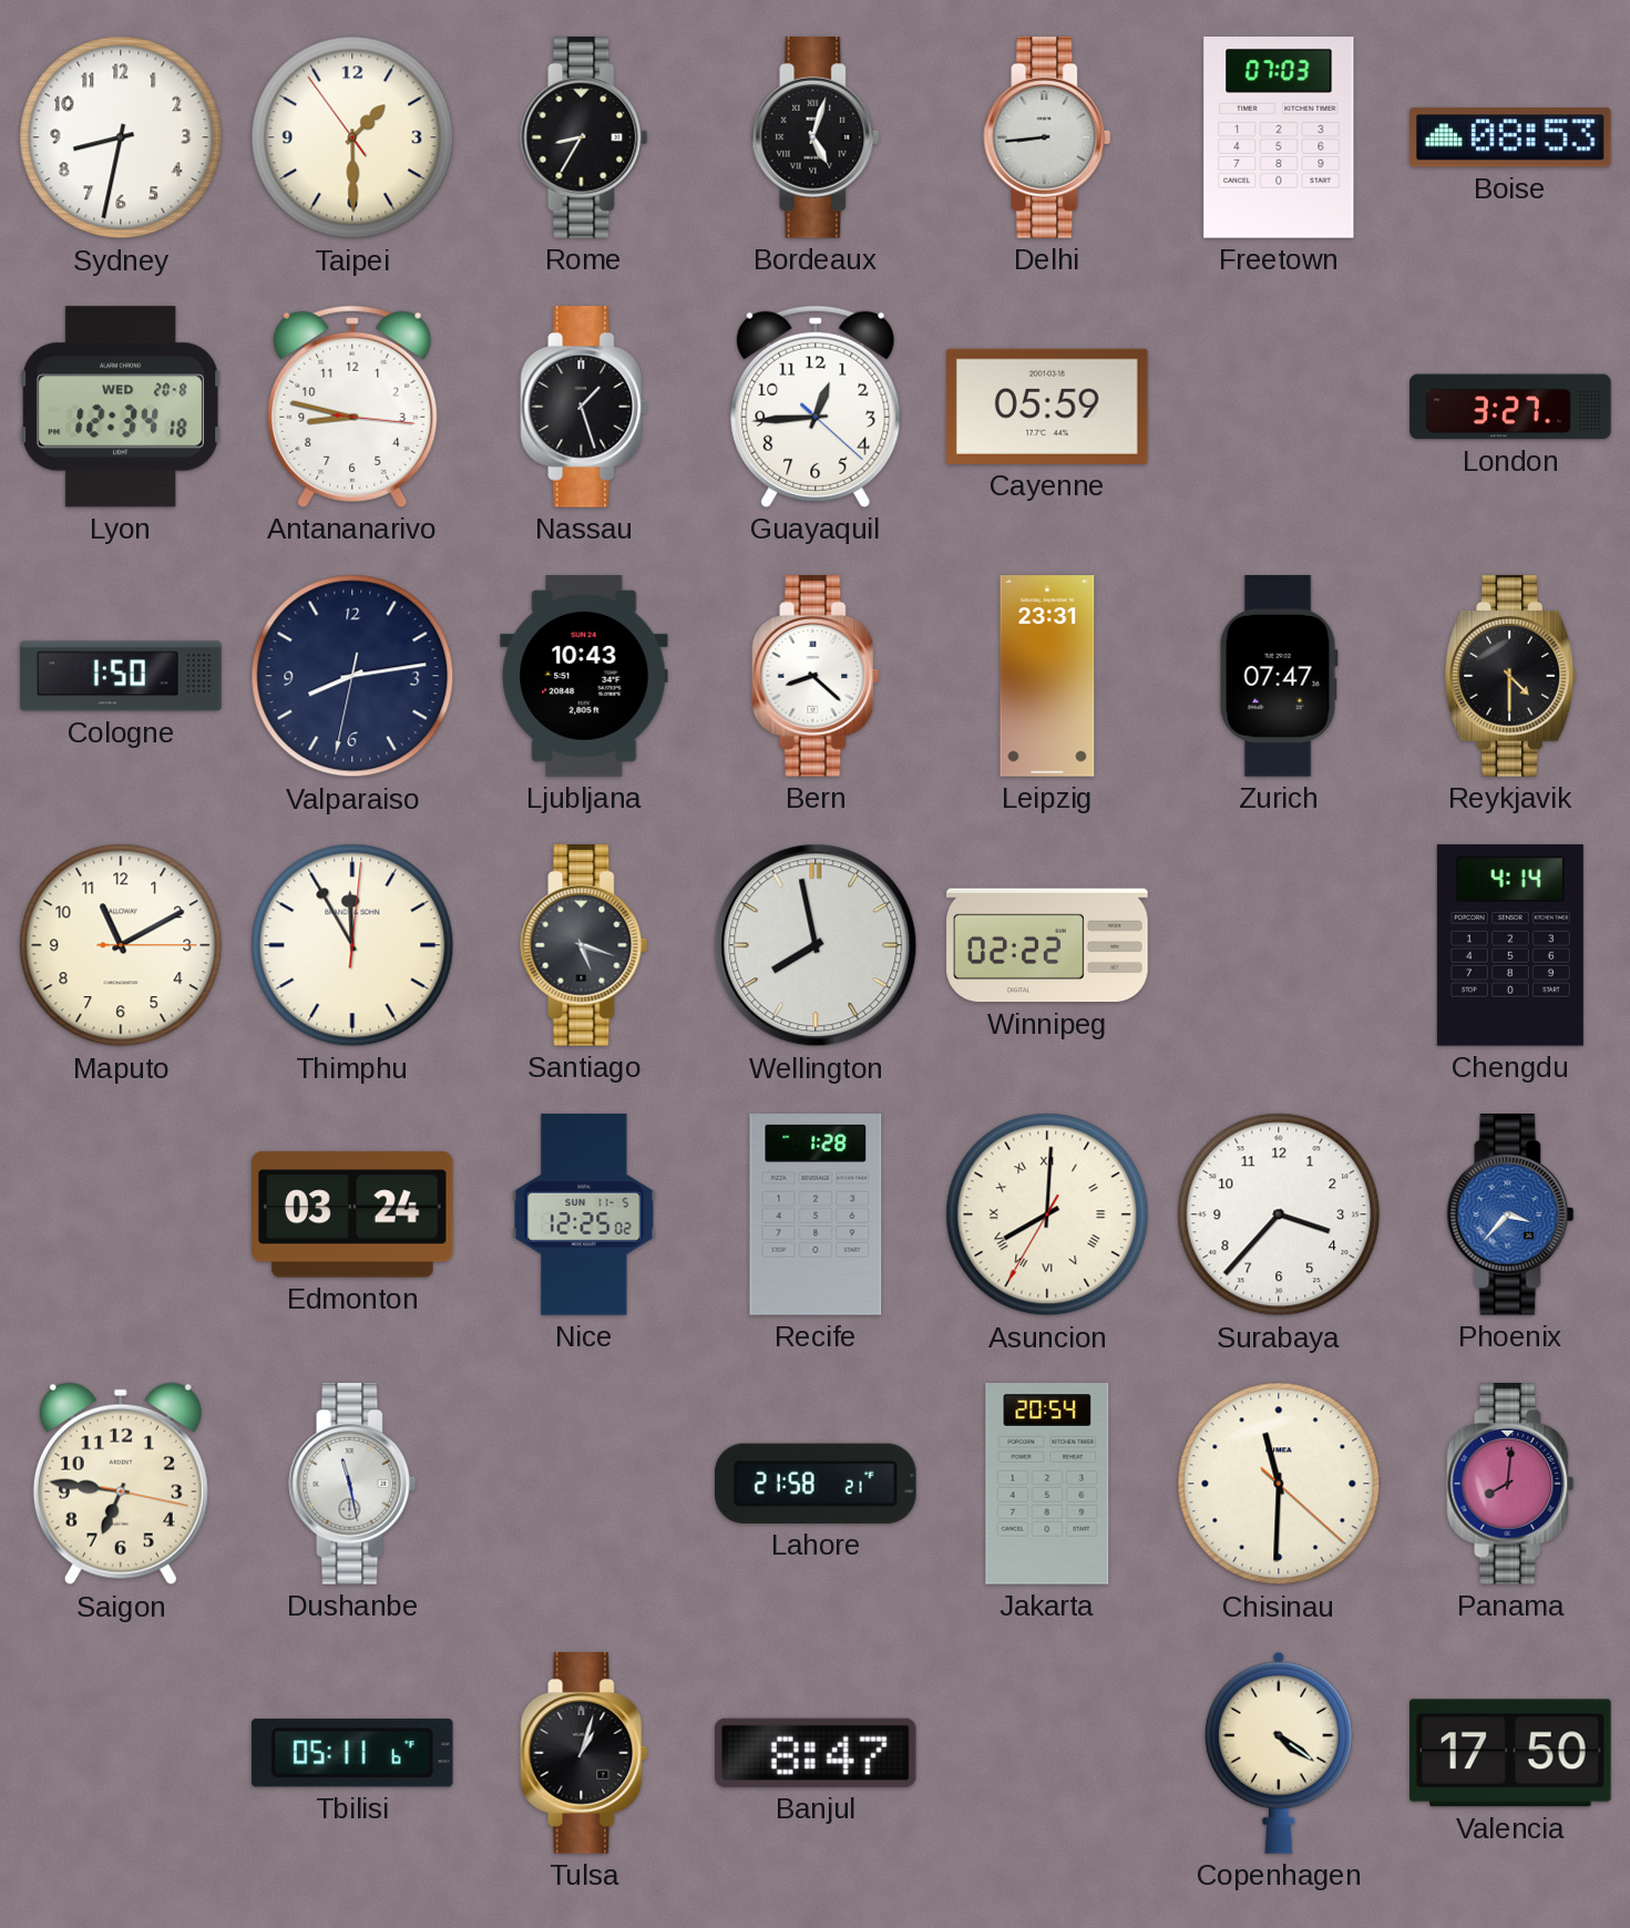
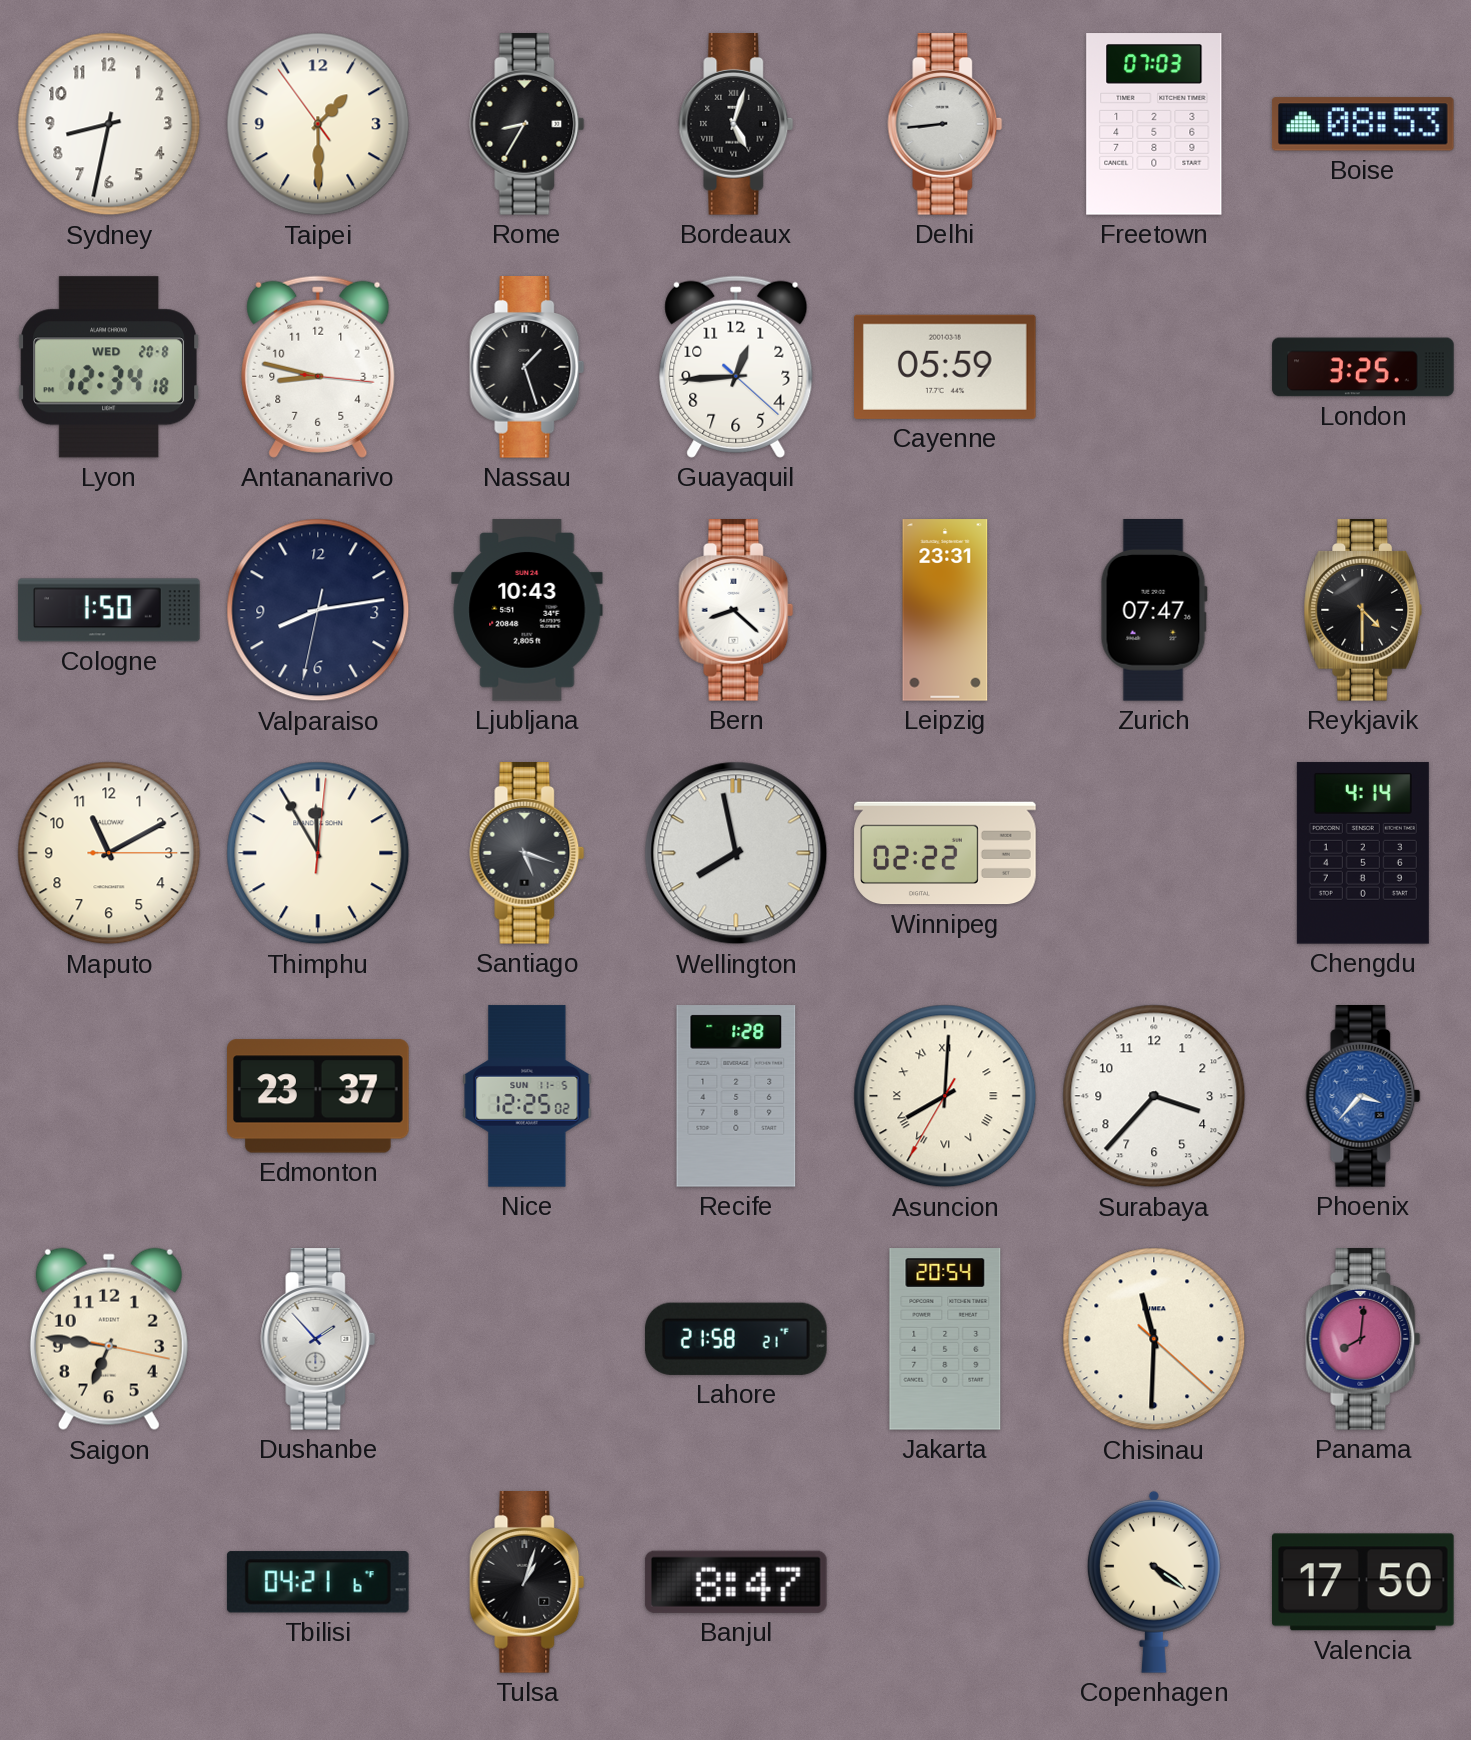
London: 3:27 -> 3:25
Edmonton: 03:24 -> 23:37
Dushanbe: 11:28 -> 1:53
Tbilisi: 05:11 -> 04:21
